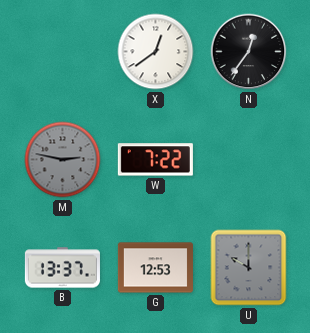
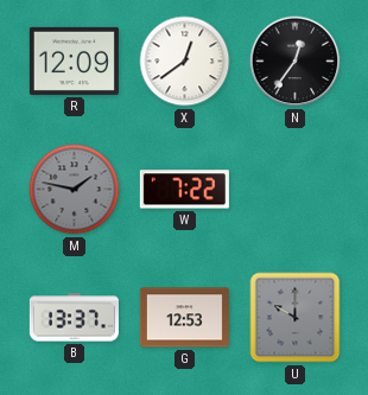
R: none -> 12:09
M: 2:47 -> 1:47
